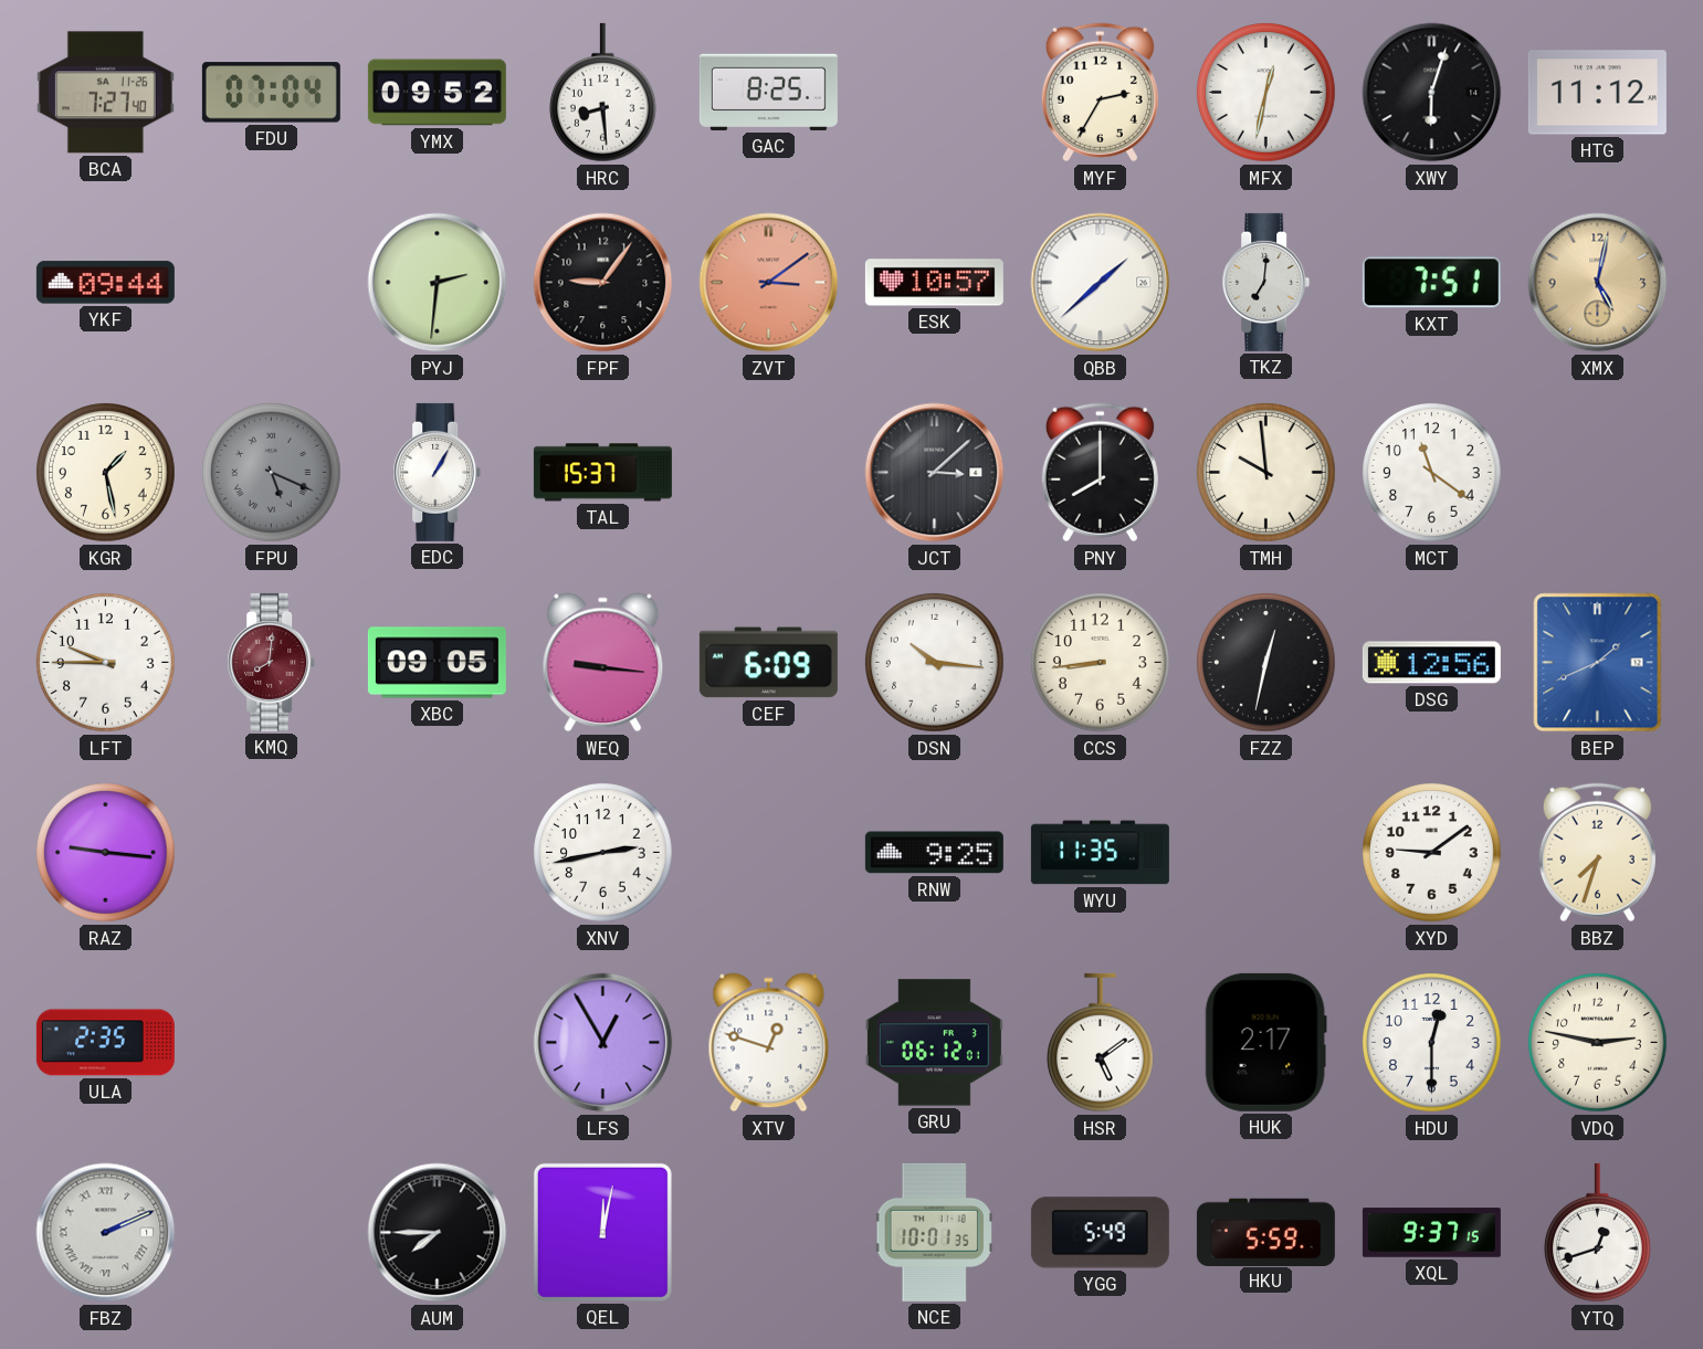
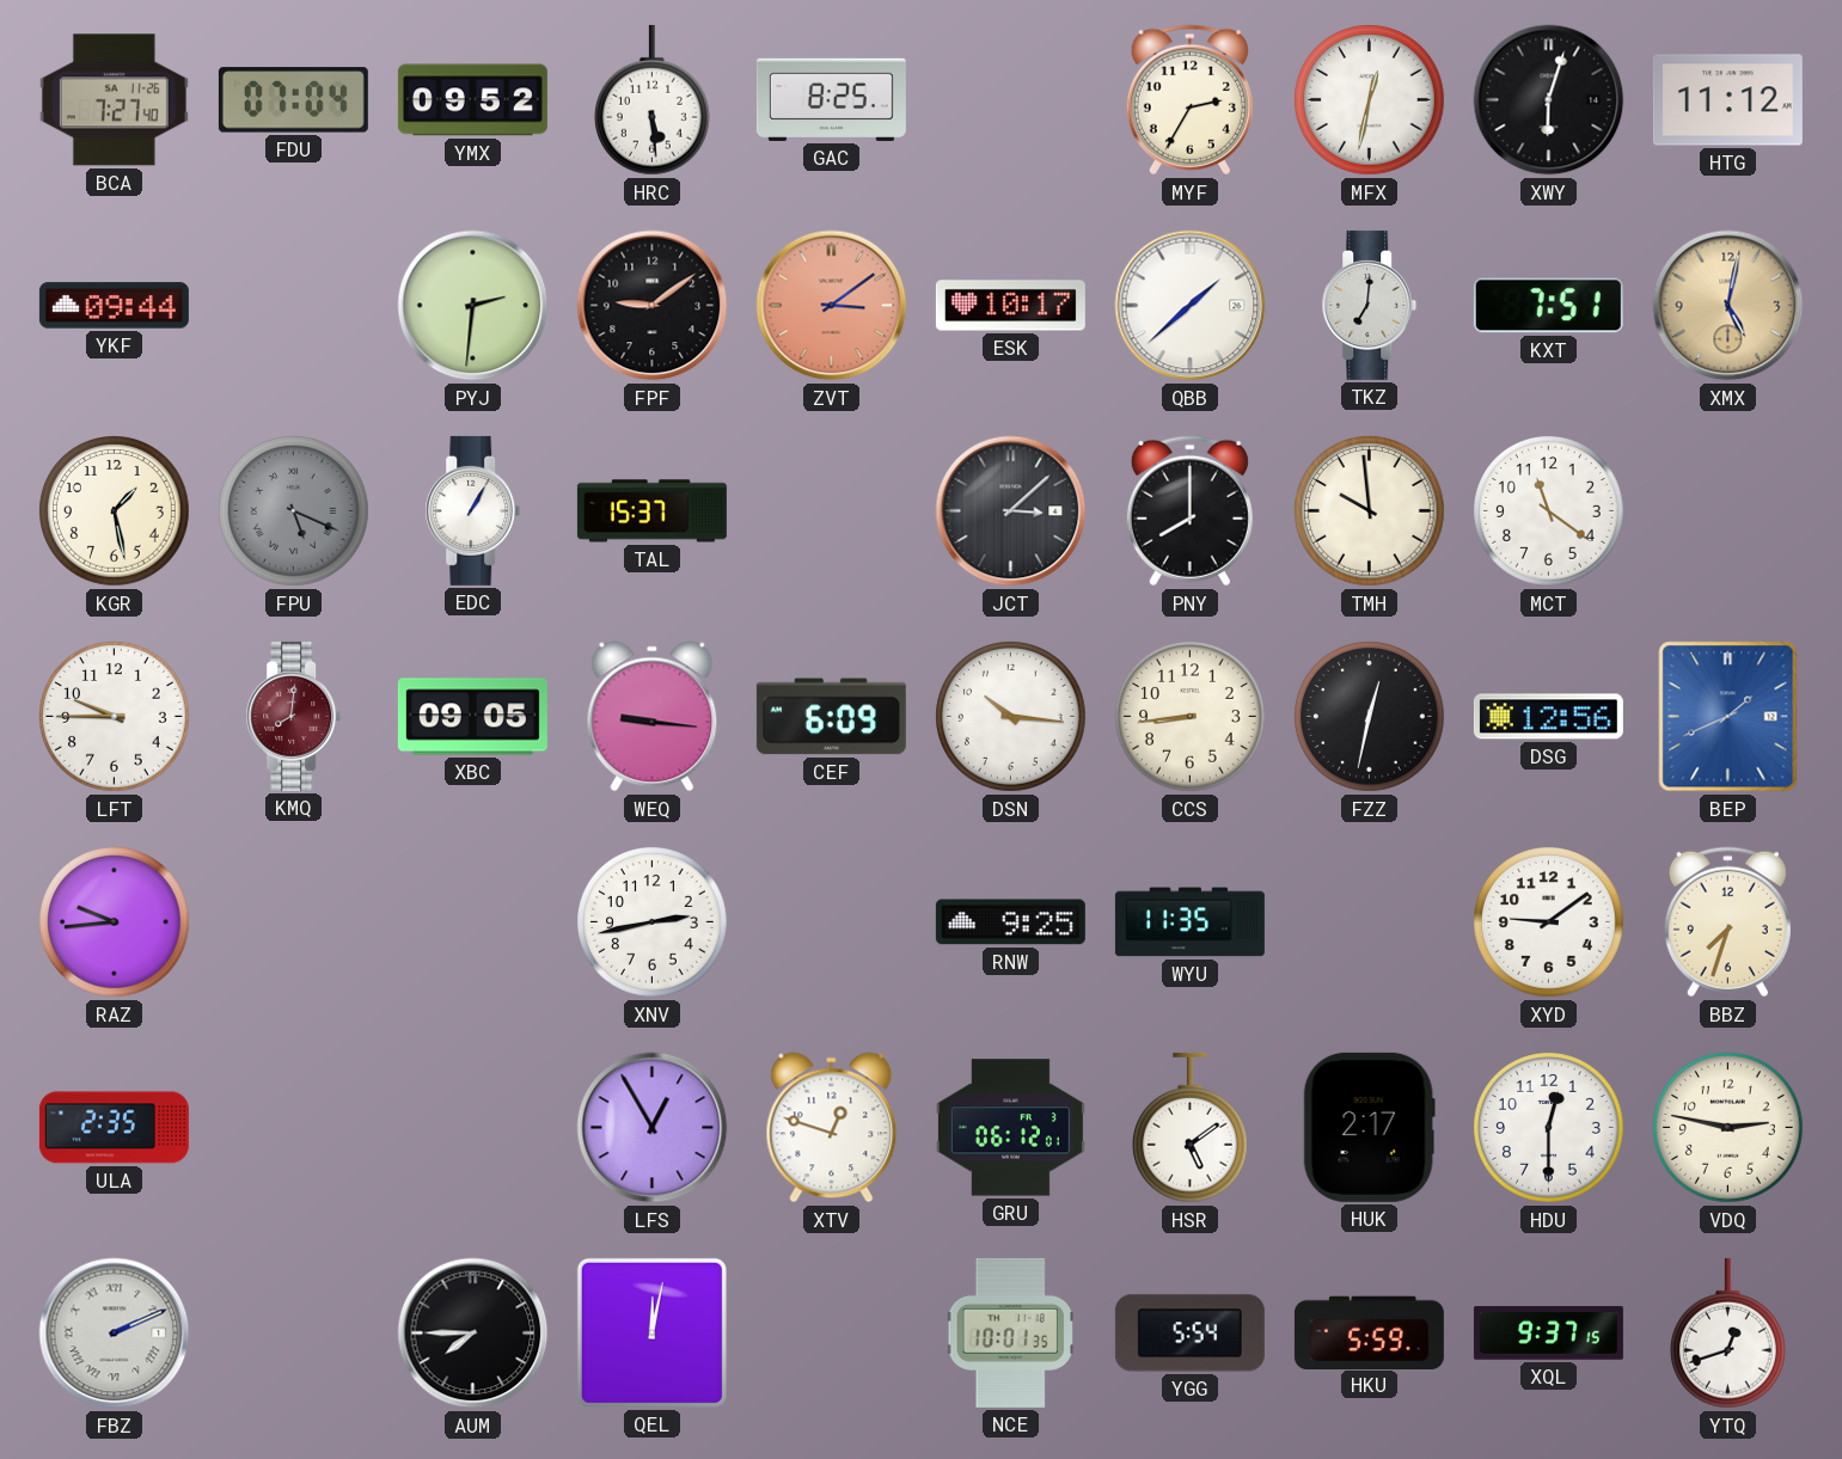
HRC: 8:29 -> 5:29
FPF: 9:06 -> 9:09
ESK: 10:57 -> 10:17
RAZ: 9:16 -> 9:44
YGG: 5:49 -> 5:54
